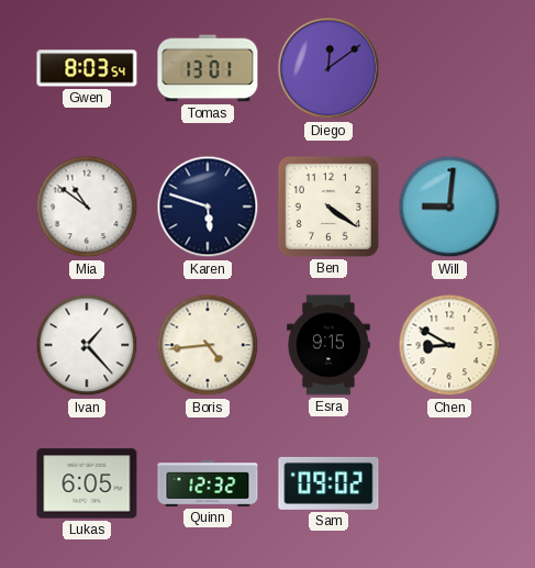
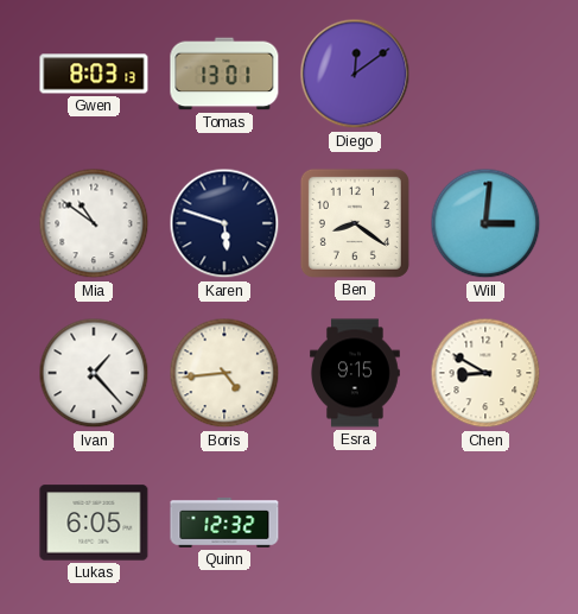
Gwen: 8:03:54 -> 8:03:13
Ben: 4:21 -> 8:21
Will: 9:01 -> 3:01
Sam: 09:02 -> none
